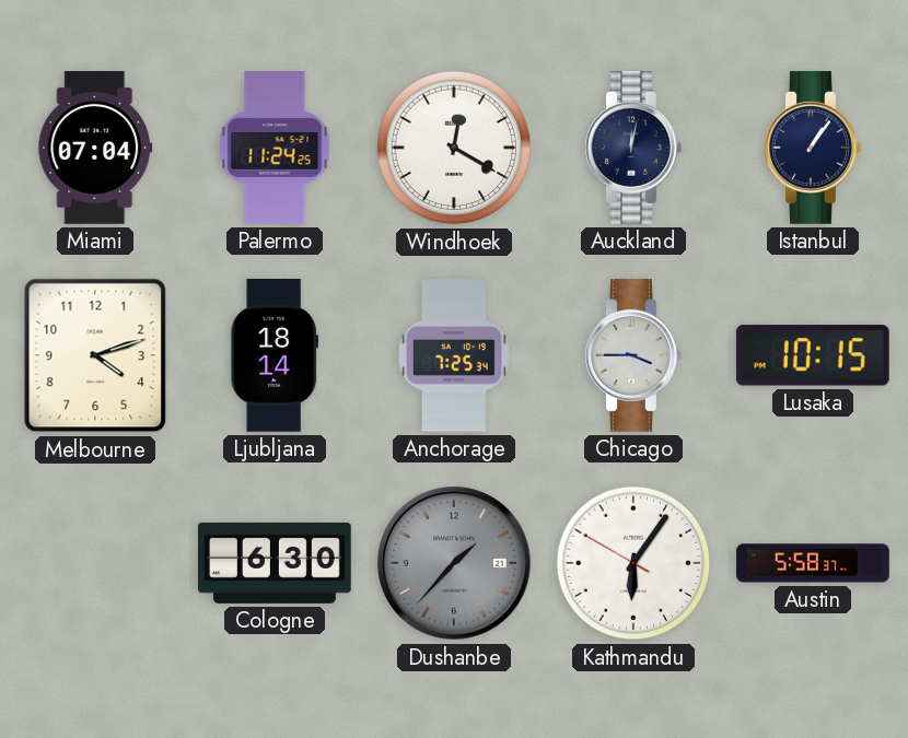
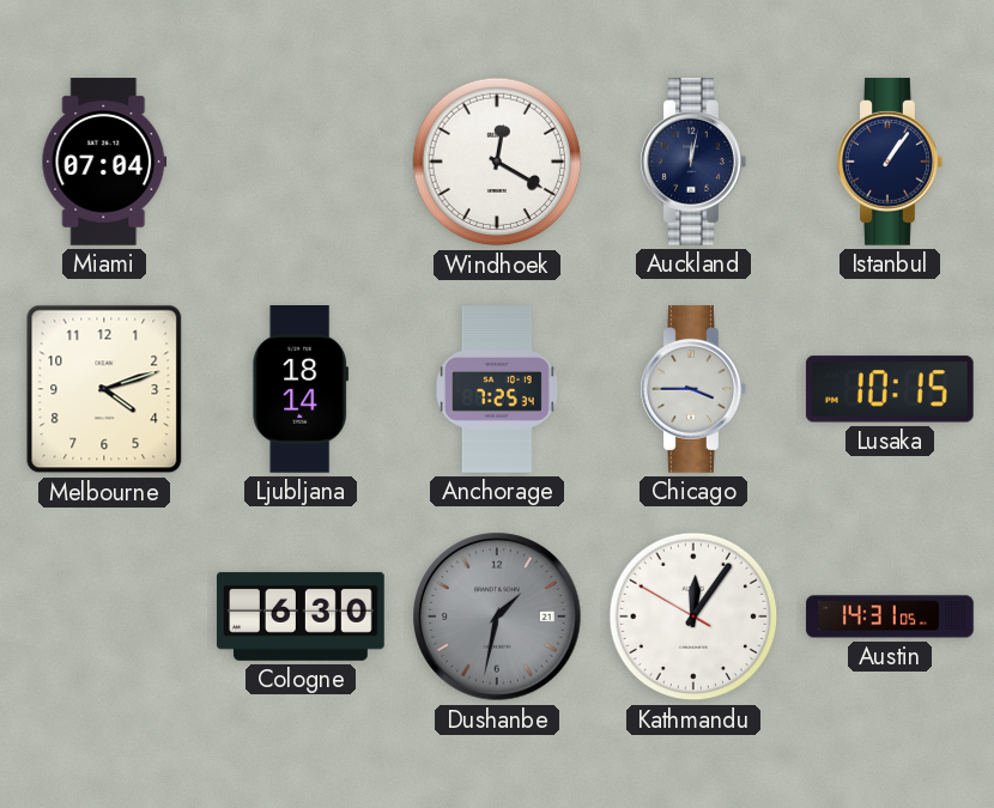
Palermo: 11:24 -> none
Dushanbe: 1:37 -> 1:32
Kathmandu: 6:05 -> 12:05
Austin: 5:58 -> 14:31
